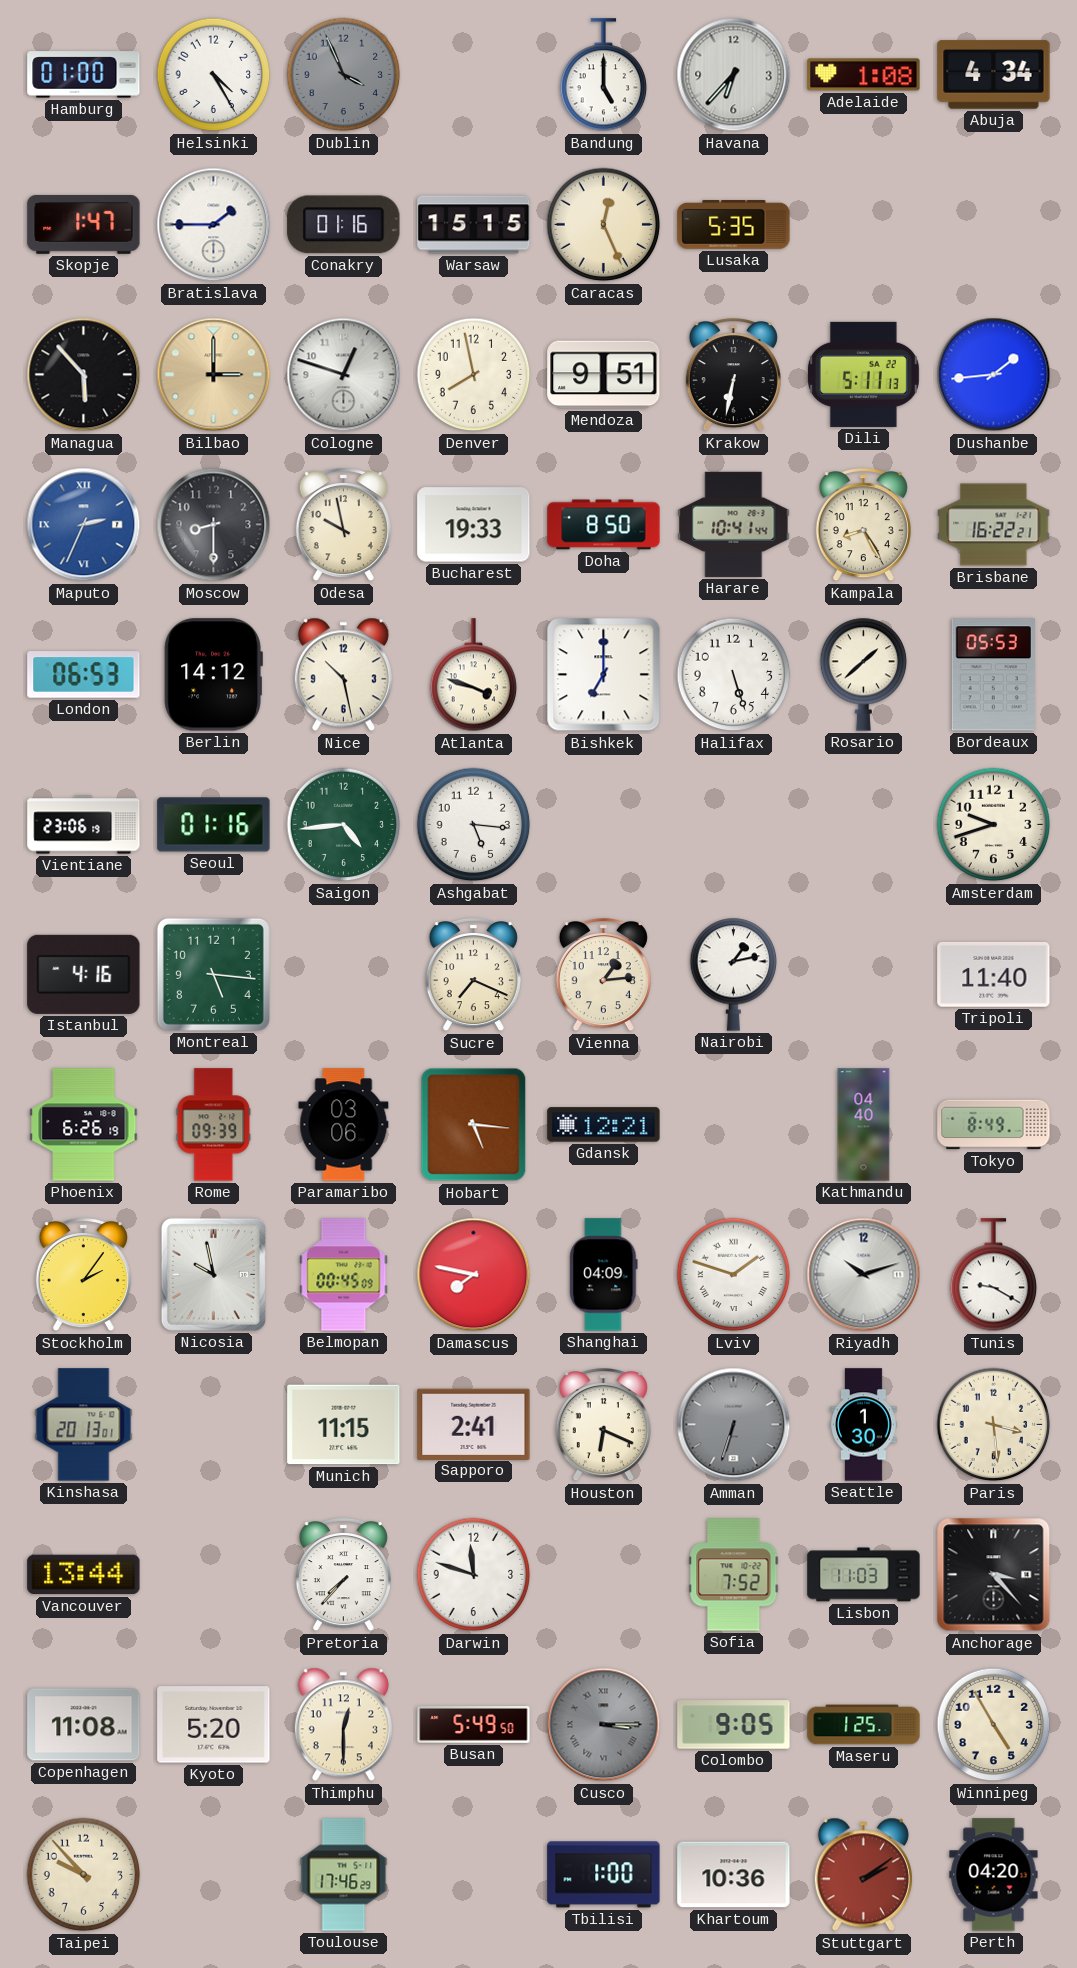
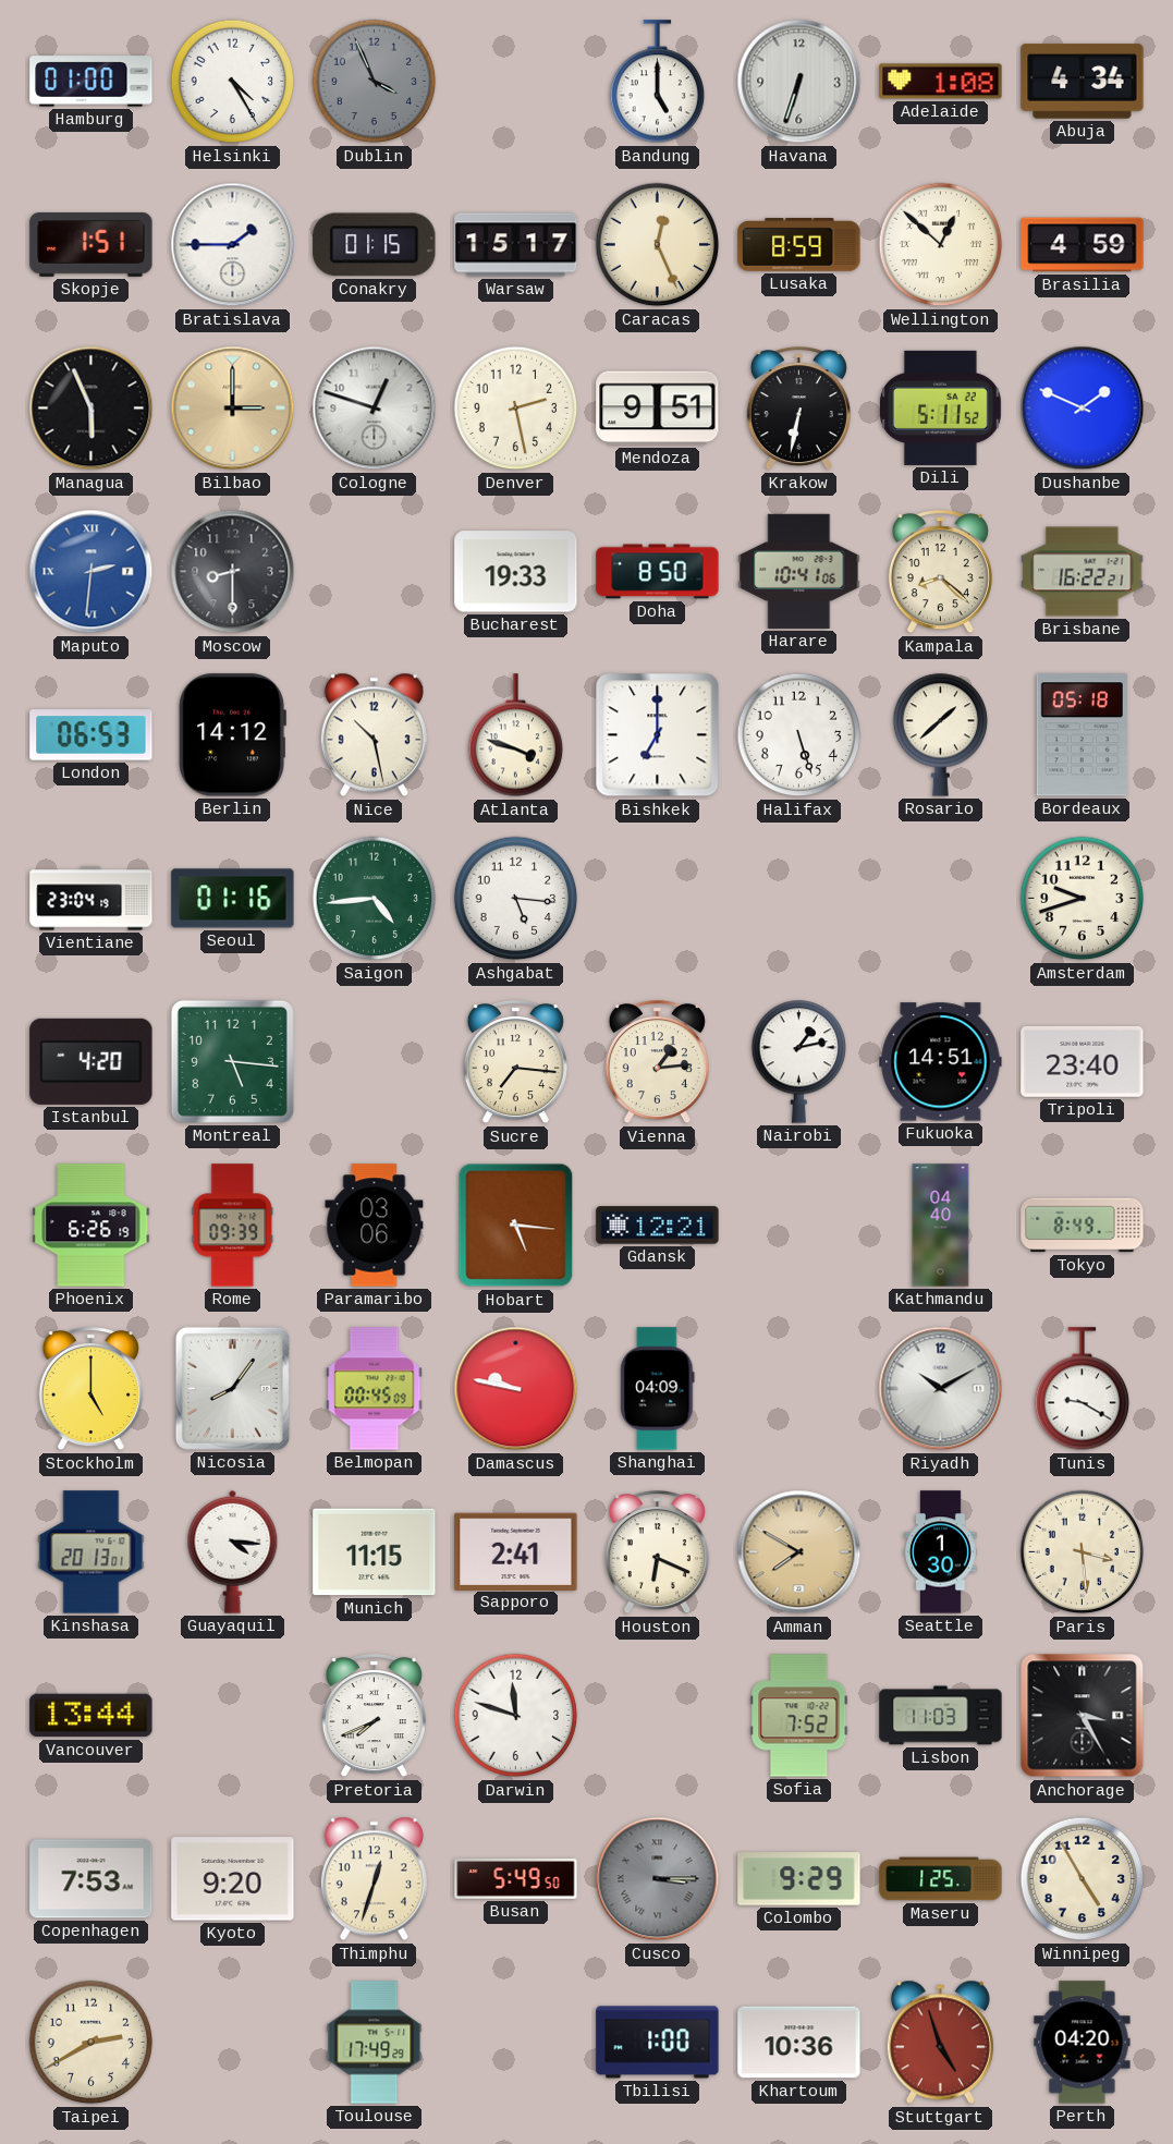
Havana: 6:37 -> 6:33
Skopje: 1:47 -> 1:51
Conakry: 01:16 -> 01:15
Warsaw: 15:15 -> 15:17
Lusaka: 5:35 -> 8:59
Wellington: none -> 12:52
Brasilia: none -> 4:59
Managua: 5:53 -> 5:56
Denver: 7:58 -> 2:28
Dili: 5:11:13 -> 5:11:52
Dushanbe: 1:44 -> 1:49
Maputo: 2:34 -> 2:31
Odesa: 9:58 -> none
Harare: 10:41:44 -> 10:41:06
Kampala: 8:25 -> 8:22
Bordeaux: 05:53 -> 05:18
Vientiane: 23:06 -> 23:04
Istanbul: 4:16 -> 4:20
Sucre: 7:19 -> 7:16
Fukuoka: none -> 14:51
Tripoli: 11:40 -> 23:40
Stockholm: 2:06 -> 5:00
Nicosia: 9:58 -> 8:06
Damascus: 7:47 -> 9:47
Lviv: 1:48 -> none
Riyadh: 10:12 -> 10:10
Guayaquil: none -> 4:16
Amman: 6:33 -> 7:50
Amman dial: grey -> champagne
Pretoria: 7:37 -> 7:41
Anchorage: 3:23 -> 3:25
Copenhagen: 11:08 -> 7:53
Kyoto: 5:20 -> 9:20
Thimphu: 12:30 -> 12:33
Colombo: 9:05 -> 9:29
Taipei: 9:53 -> 2:40
Toulouse: 17:46 -> 17:49
Stuttgart: 2:09 -> 4:57
